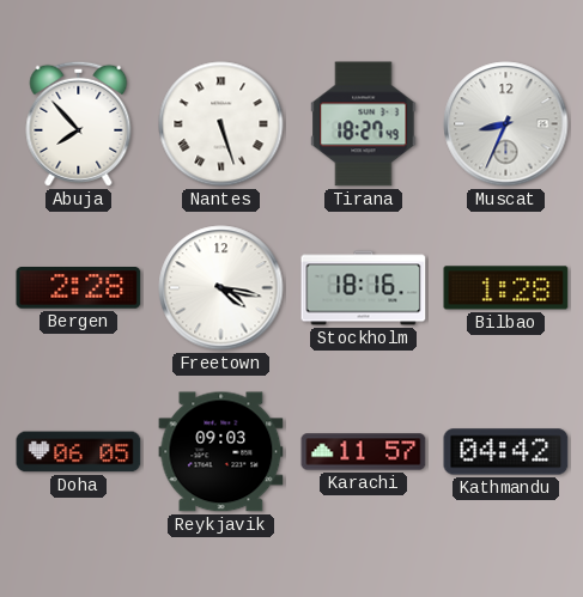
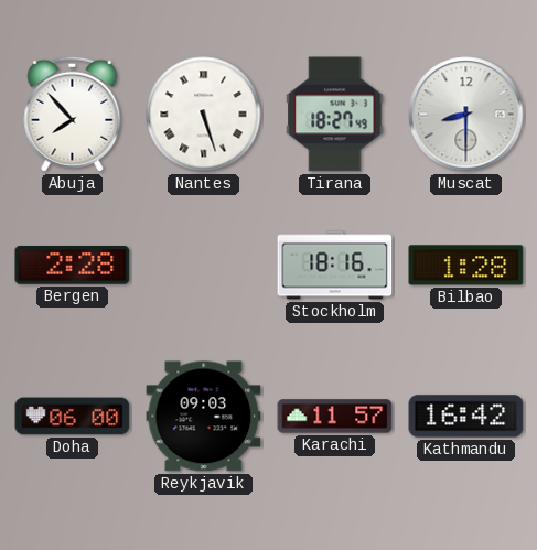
Muscat: 8:34 -> 8:30
Freetown: 4:17 -> none
Doha: 06:05 -> 06:00
Kathmandu: 04:42 -> 16:42
